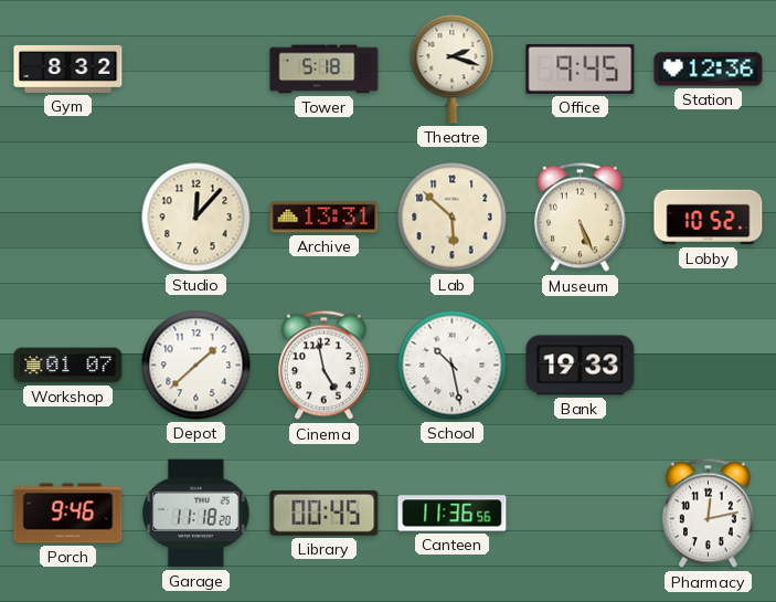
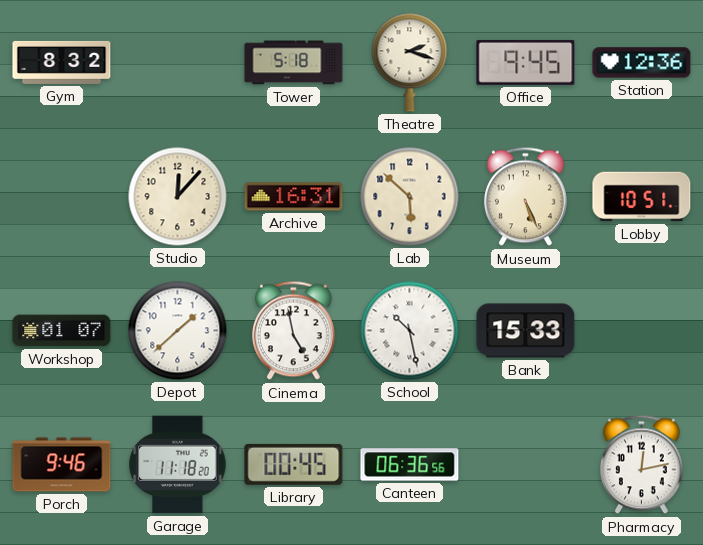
Archive: 13:31 -> 16:31
Lobby: 10:52 -> 10:51
Bank: 19:33 -> 15:33
Canteen: 11:36 -> 06:36
